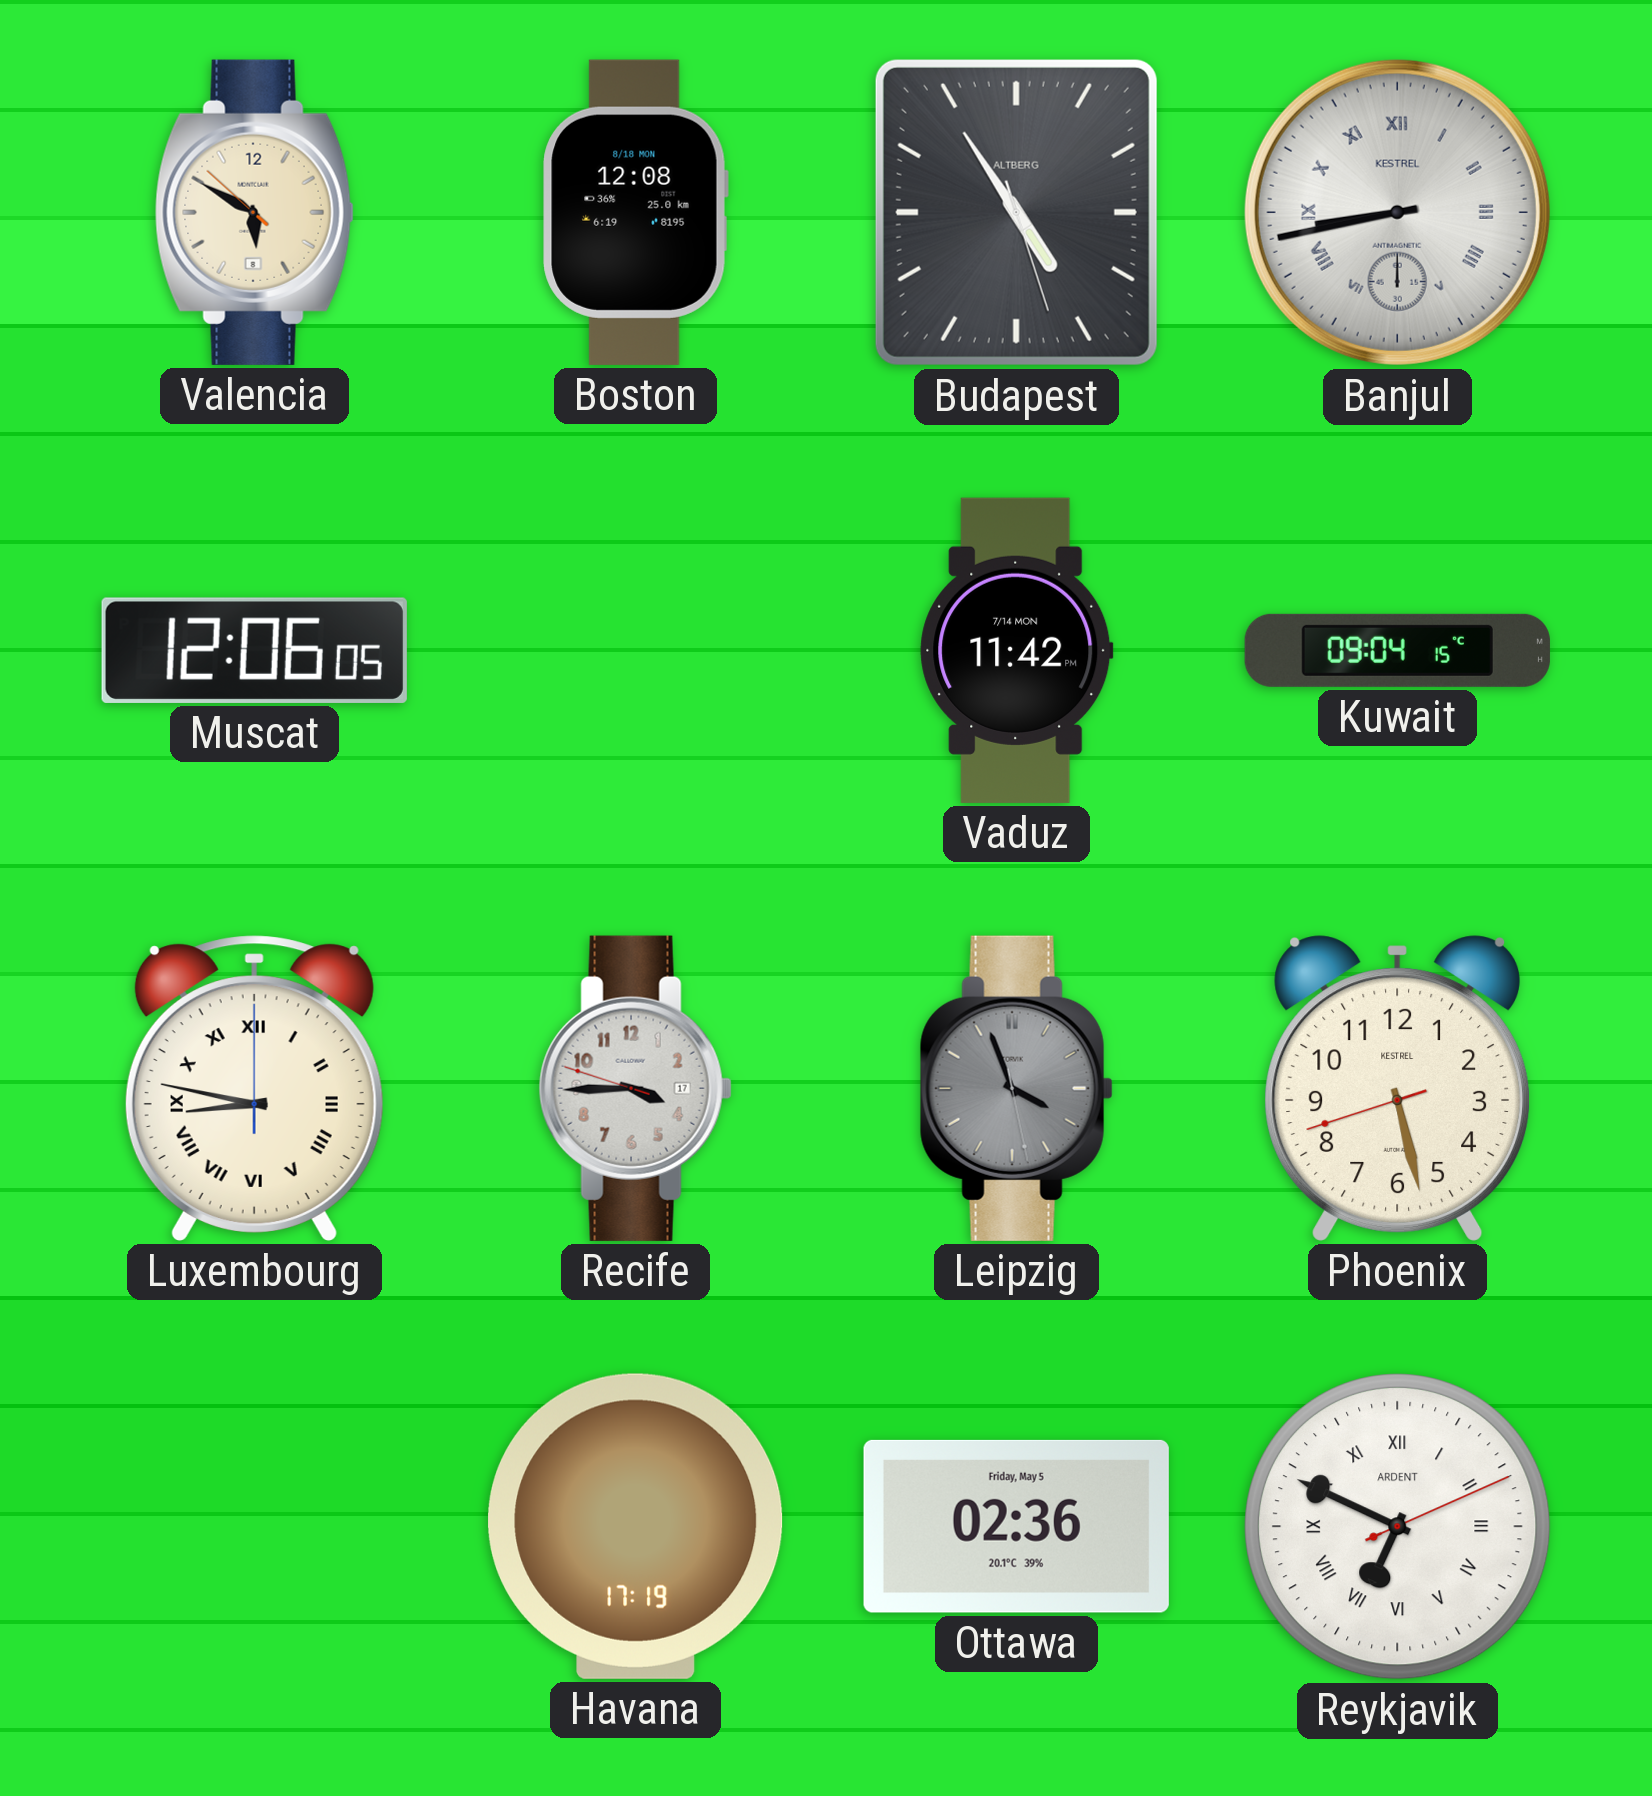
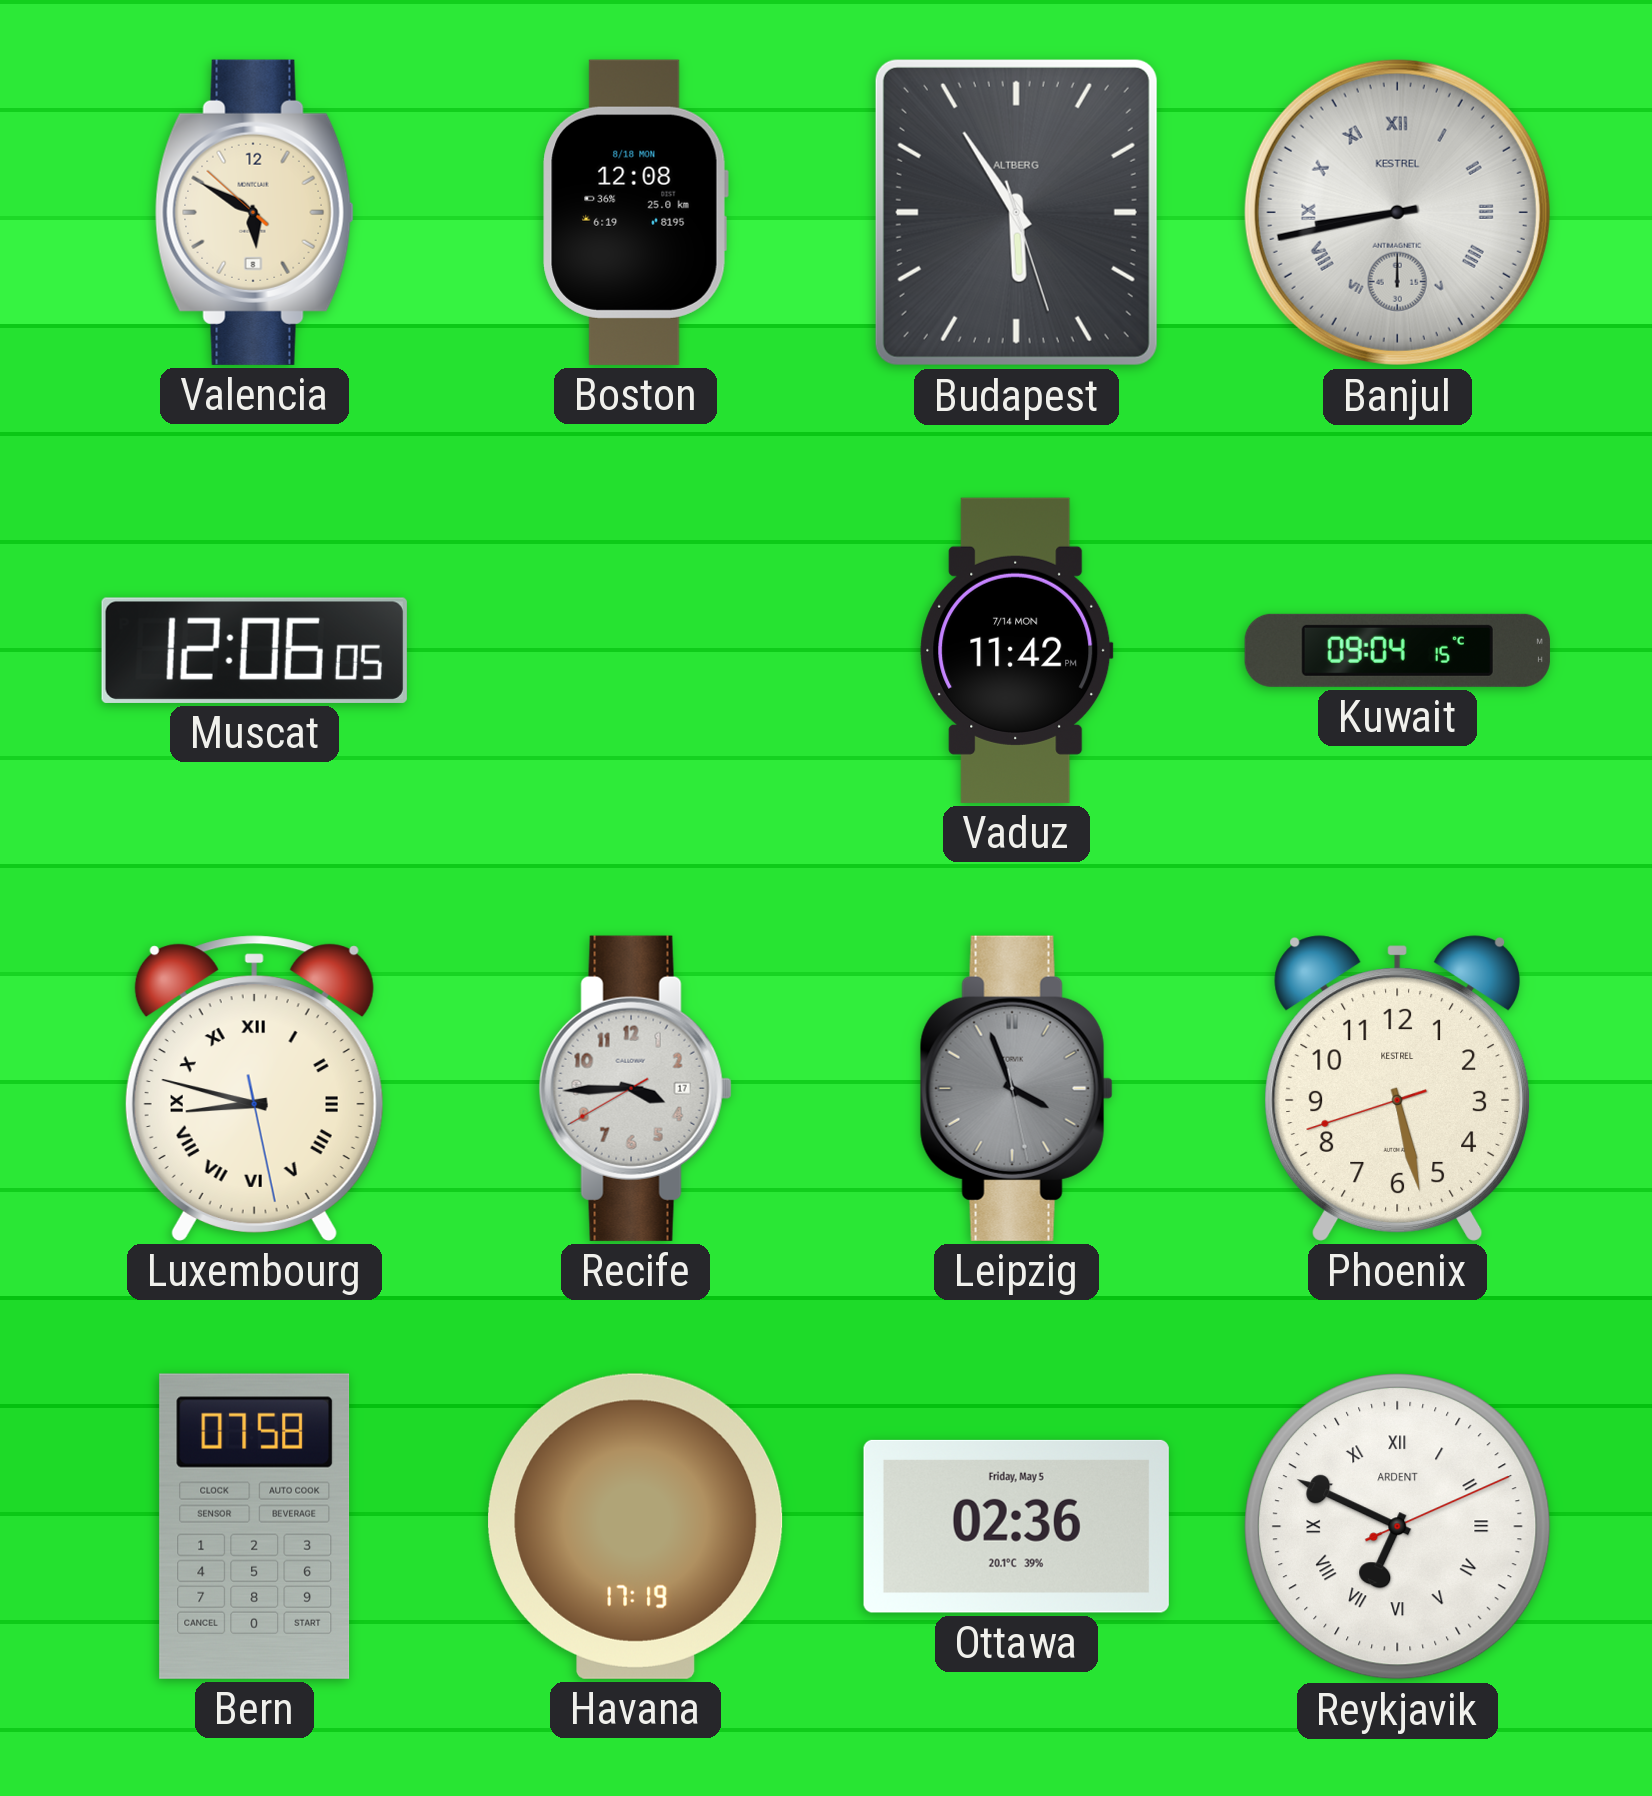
Budapest: 4:54 -> 5:54
Luxembourg: 8:47:00 -> 8:47:28
Recife: 3:44:48 -> 3:44:40
Bern: none -> 07:58
